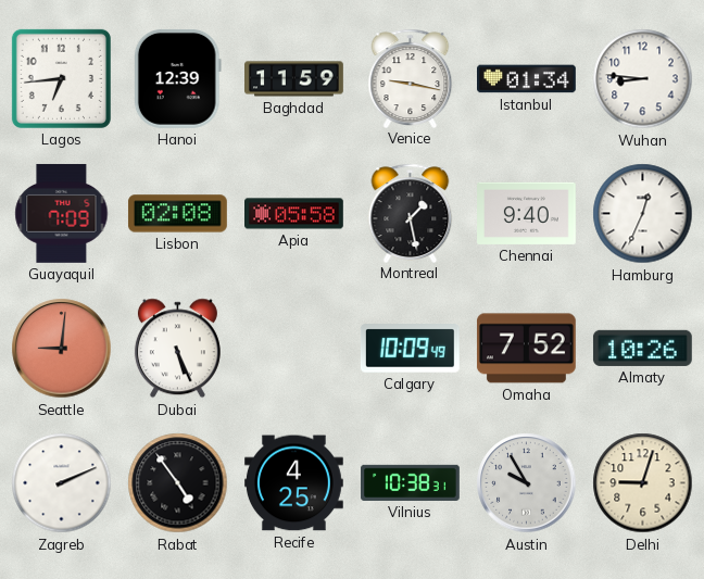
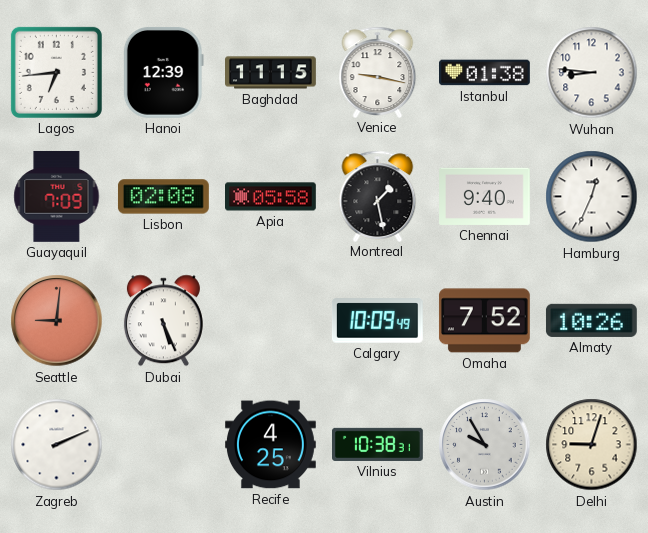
Baghdad: 11:59 -> 11:15
Istanbul: 01:34 -> 01:38
Rabat: 4:54 -> none
